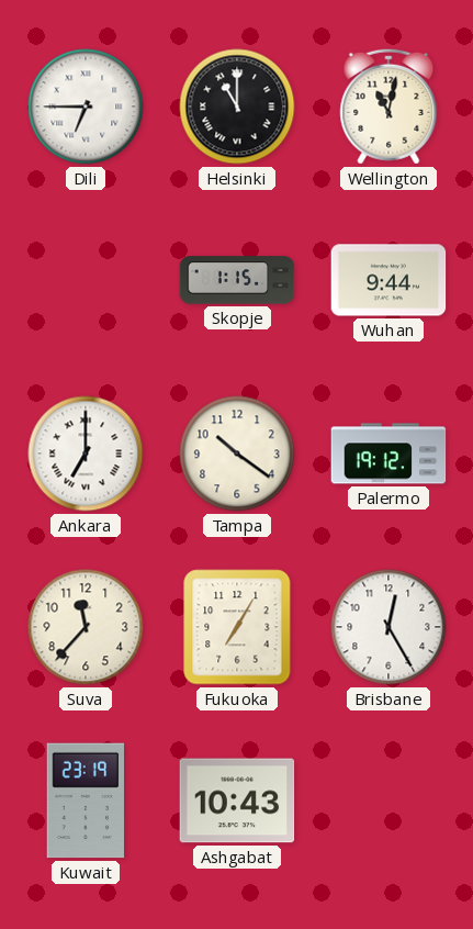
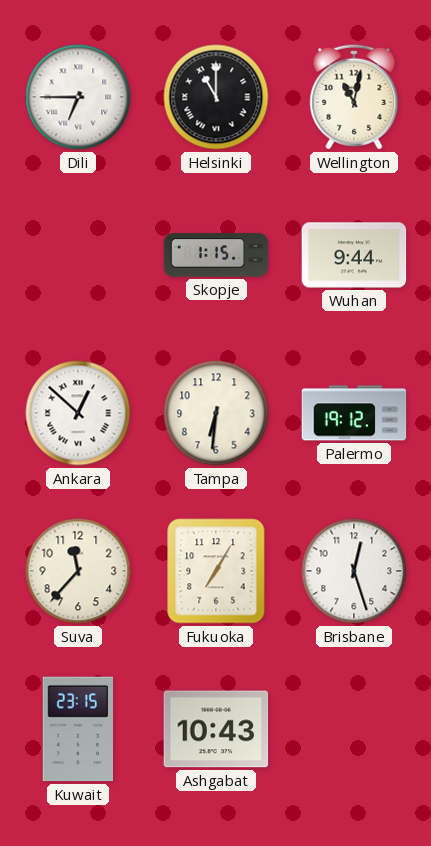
Ankara: 7:00 -> 12:52
Tampa: 10:21 -> 6:31
Brisbane: 12:25 -> 12:27
Kuwait: 23:19 -> 23:15
